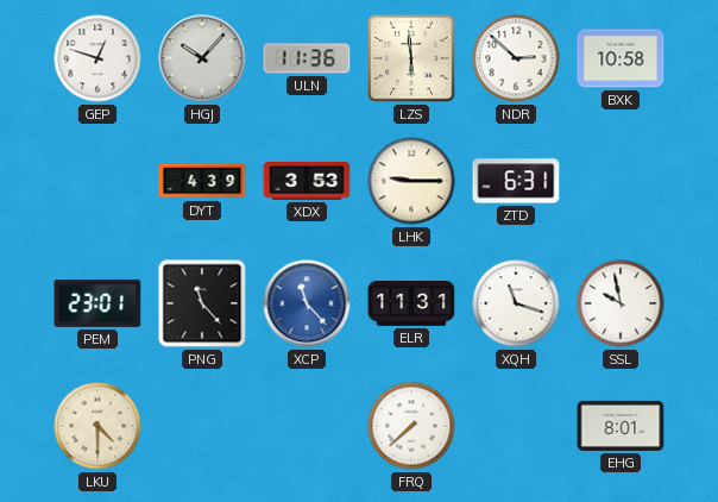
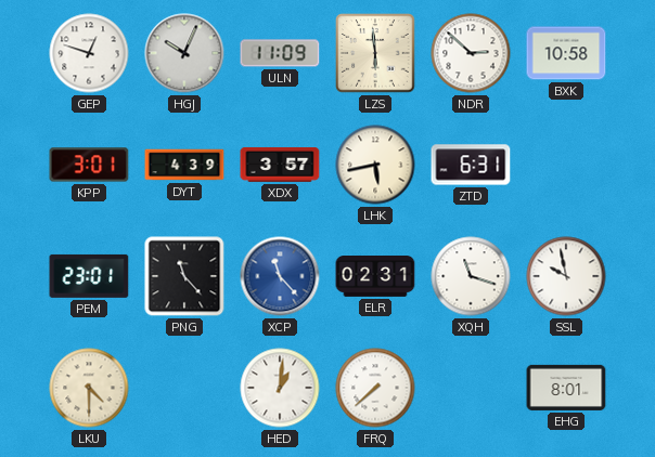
HGJ: 10:07 -> 10:04
ULN: 11:36 -> 11:09
KPP: none -> 3:01
XDX: 3:53 -> 3:57
LHK: 9:15 -> 5:43
ELR: 11:31 -> 02:31
HED: none -> 1:01
